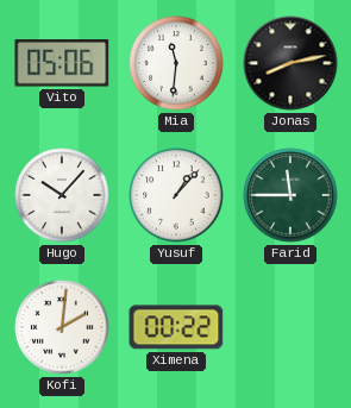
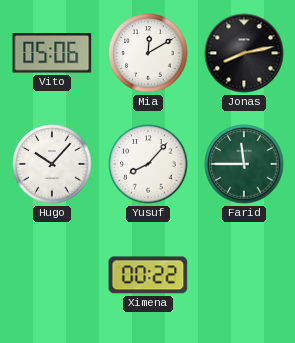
Mia: 11:31 -> 12:10
Yusuf: 1:07 -> 8:07
Kofi: 2:01 -> none
